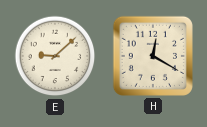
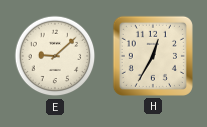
H: 12:20 -> 12:35
